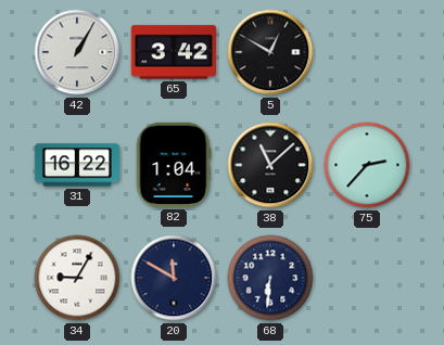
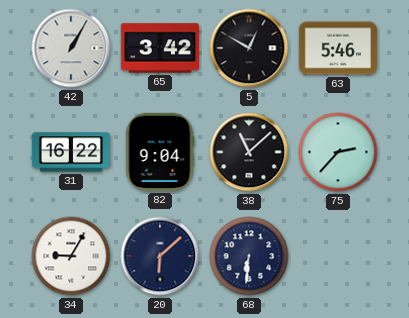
63: none -> 5:46
82: 1:04 -> 9:04
20: 11:50 -> 6:08
